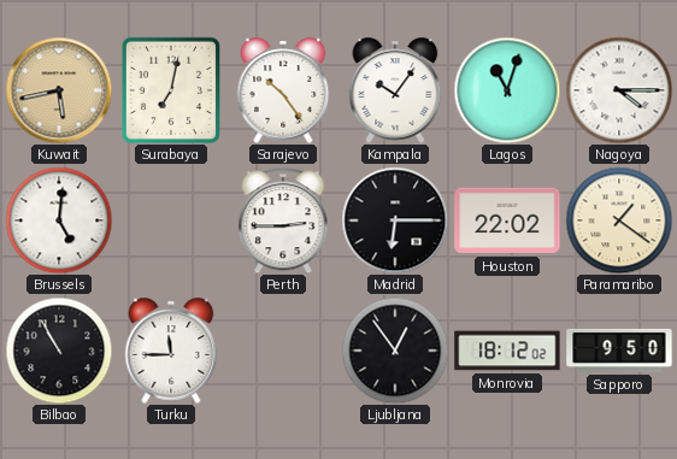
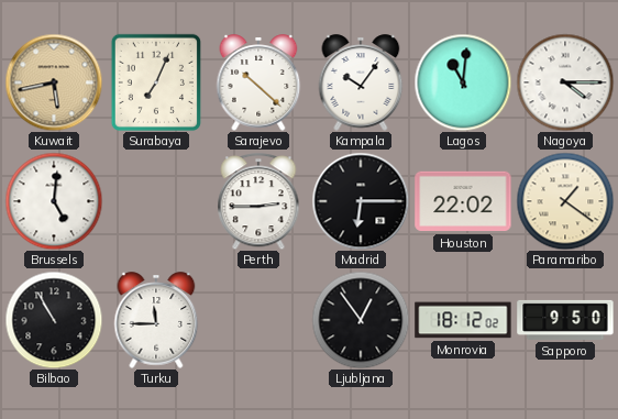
Surabaya: 7:02 -> 7:04
Sarajevo: 10:24 -> 10:22
Lagos: 11:03 -> 11:01
